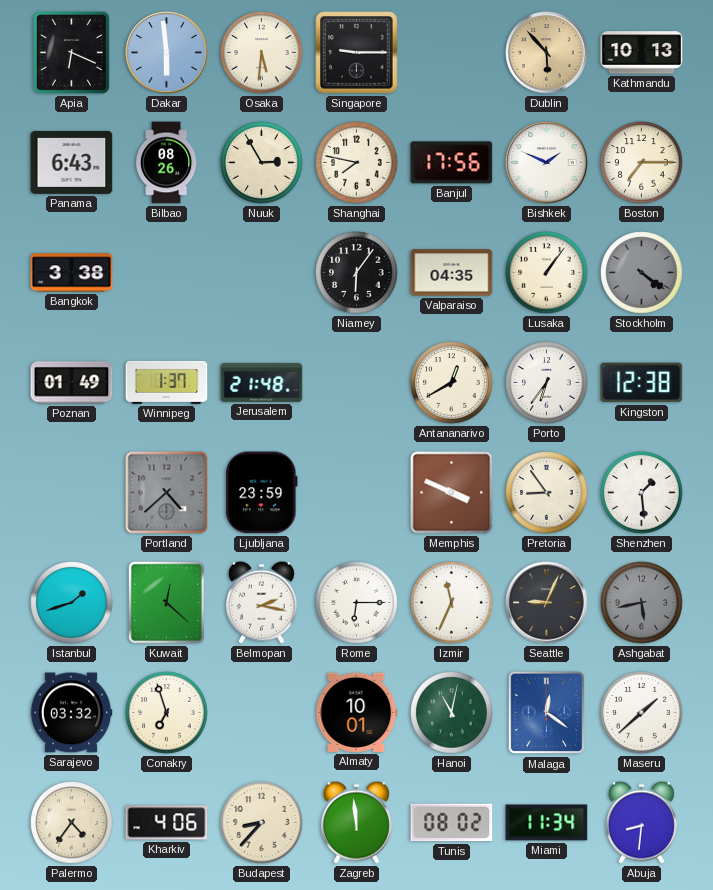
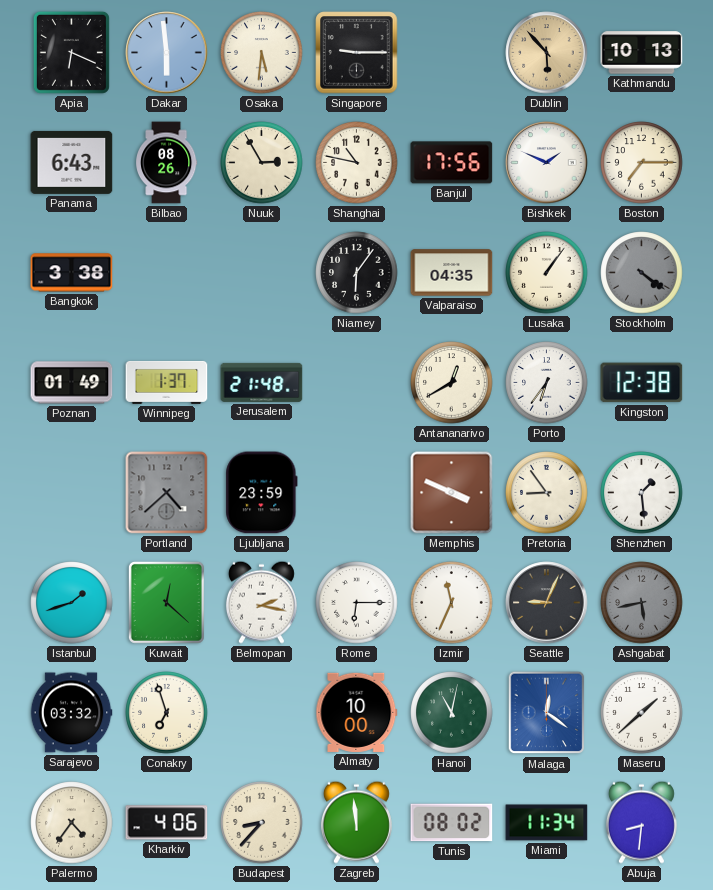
Shanghai: 7:47 -> 10:47
Almaty: 10:01 -> 10:00
